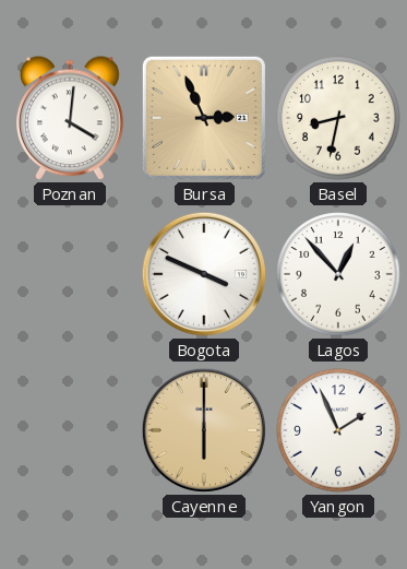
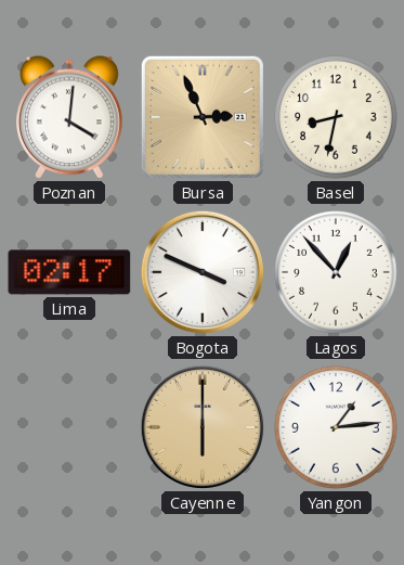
Lima: none -> 02:17
Yangon: 1:56 -> 1:14
